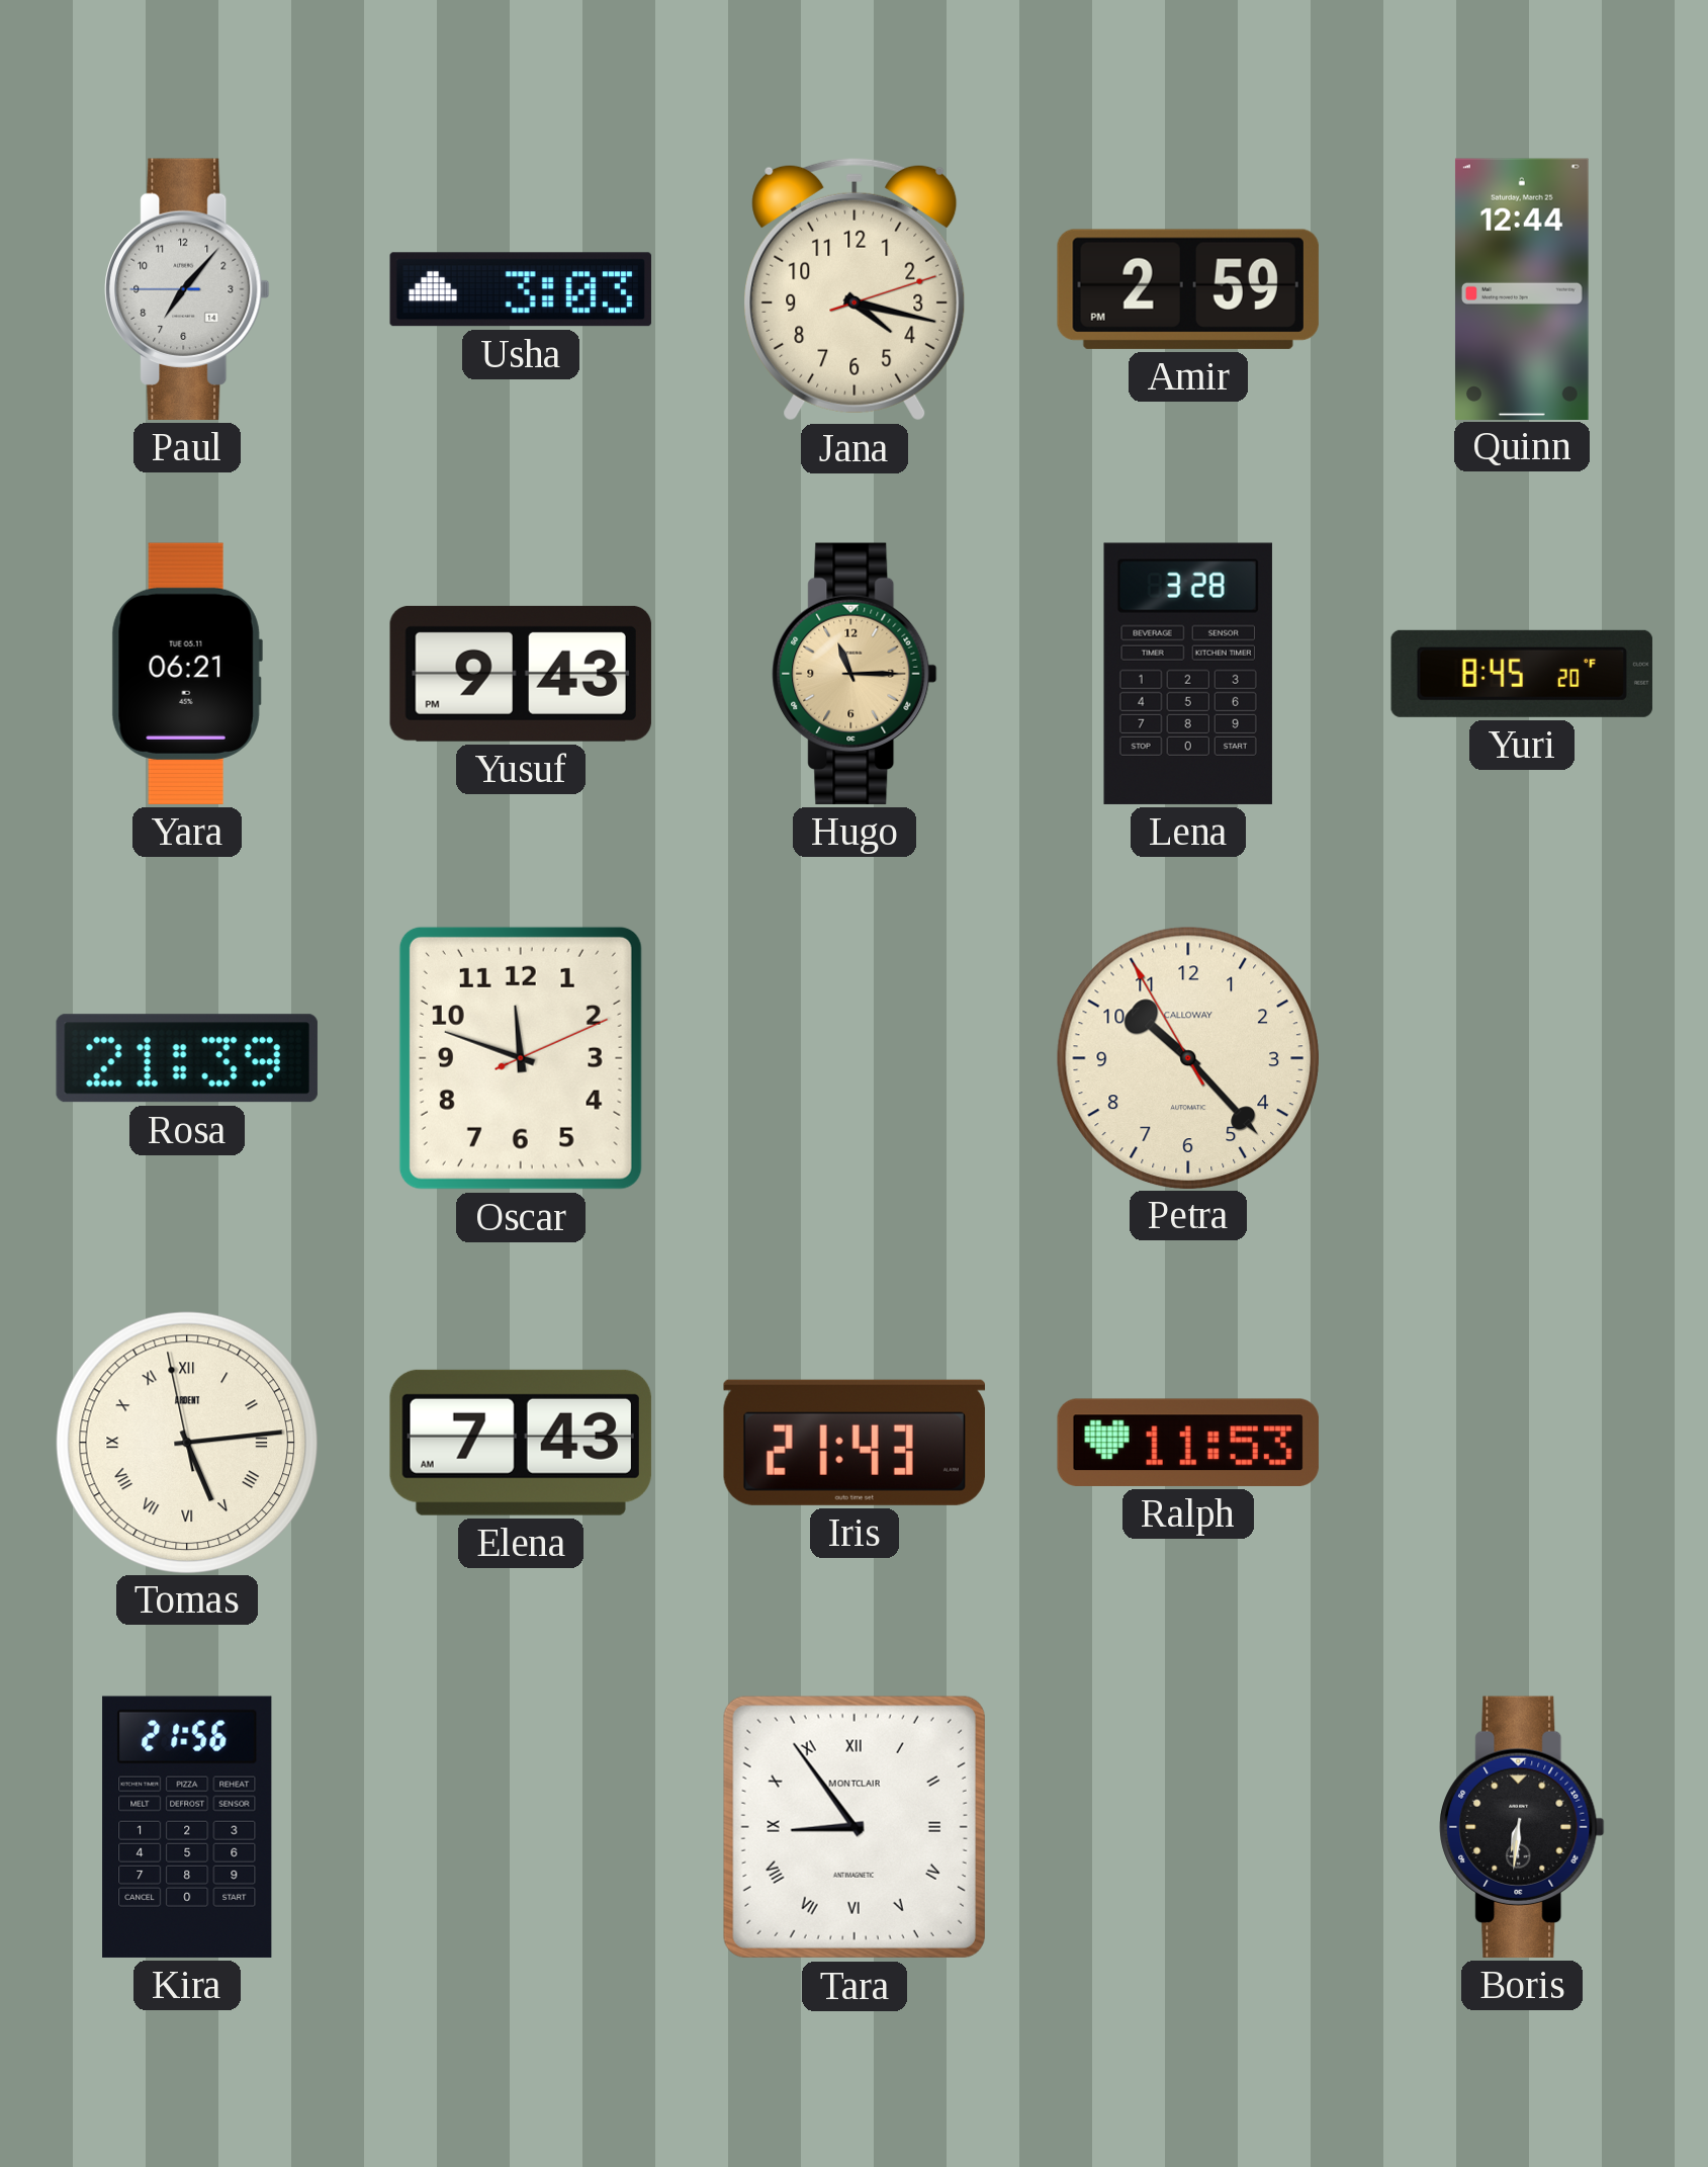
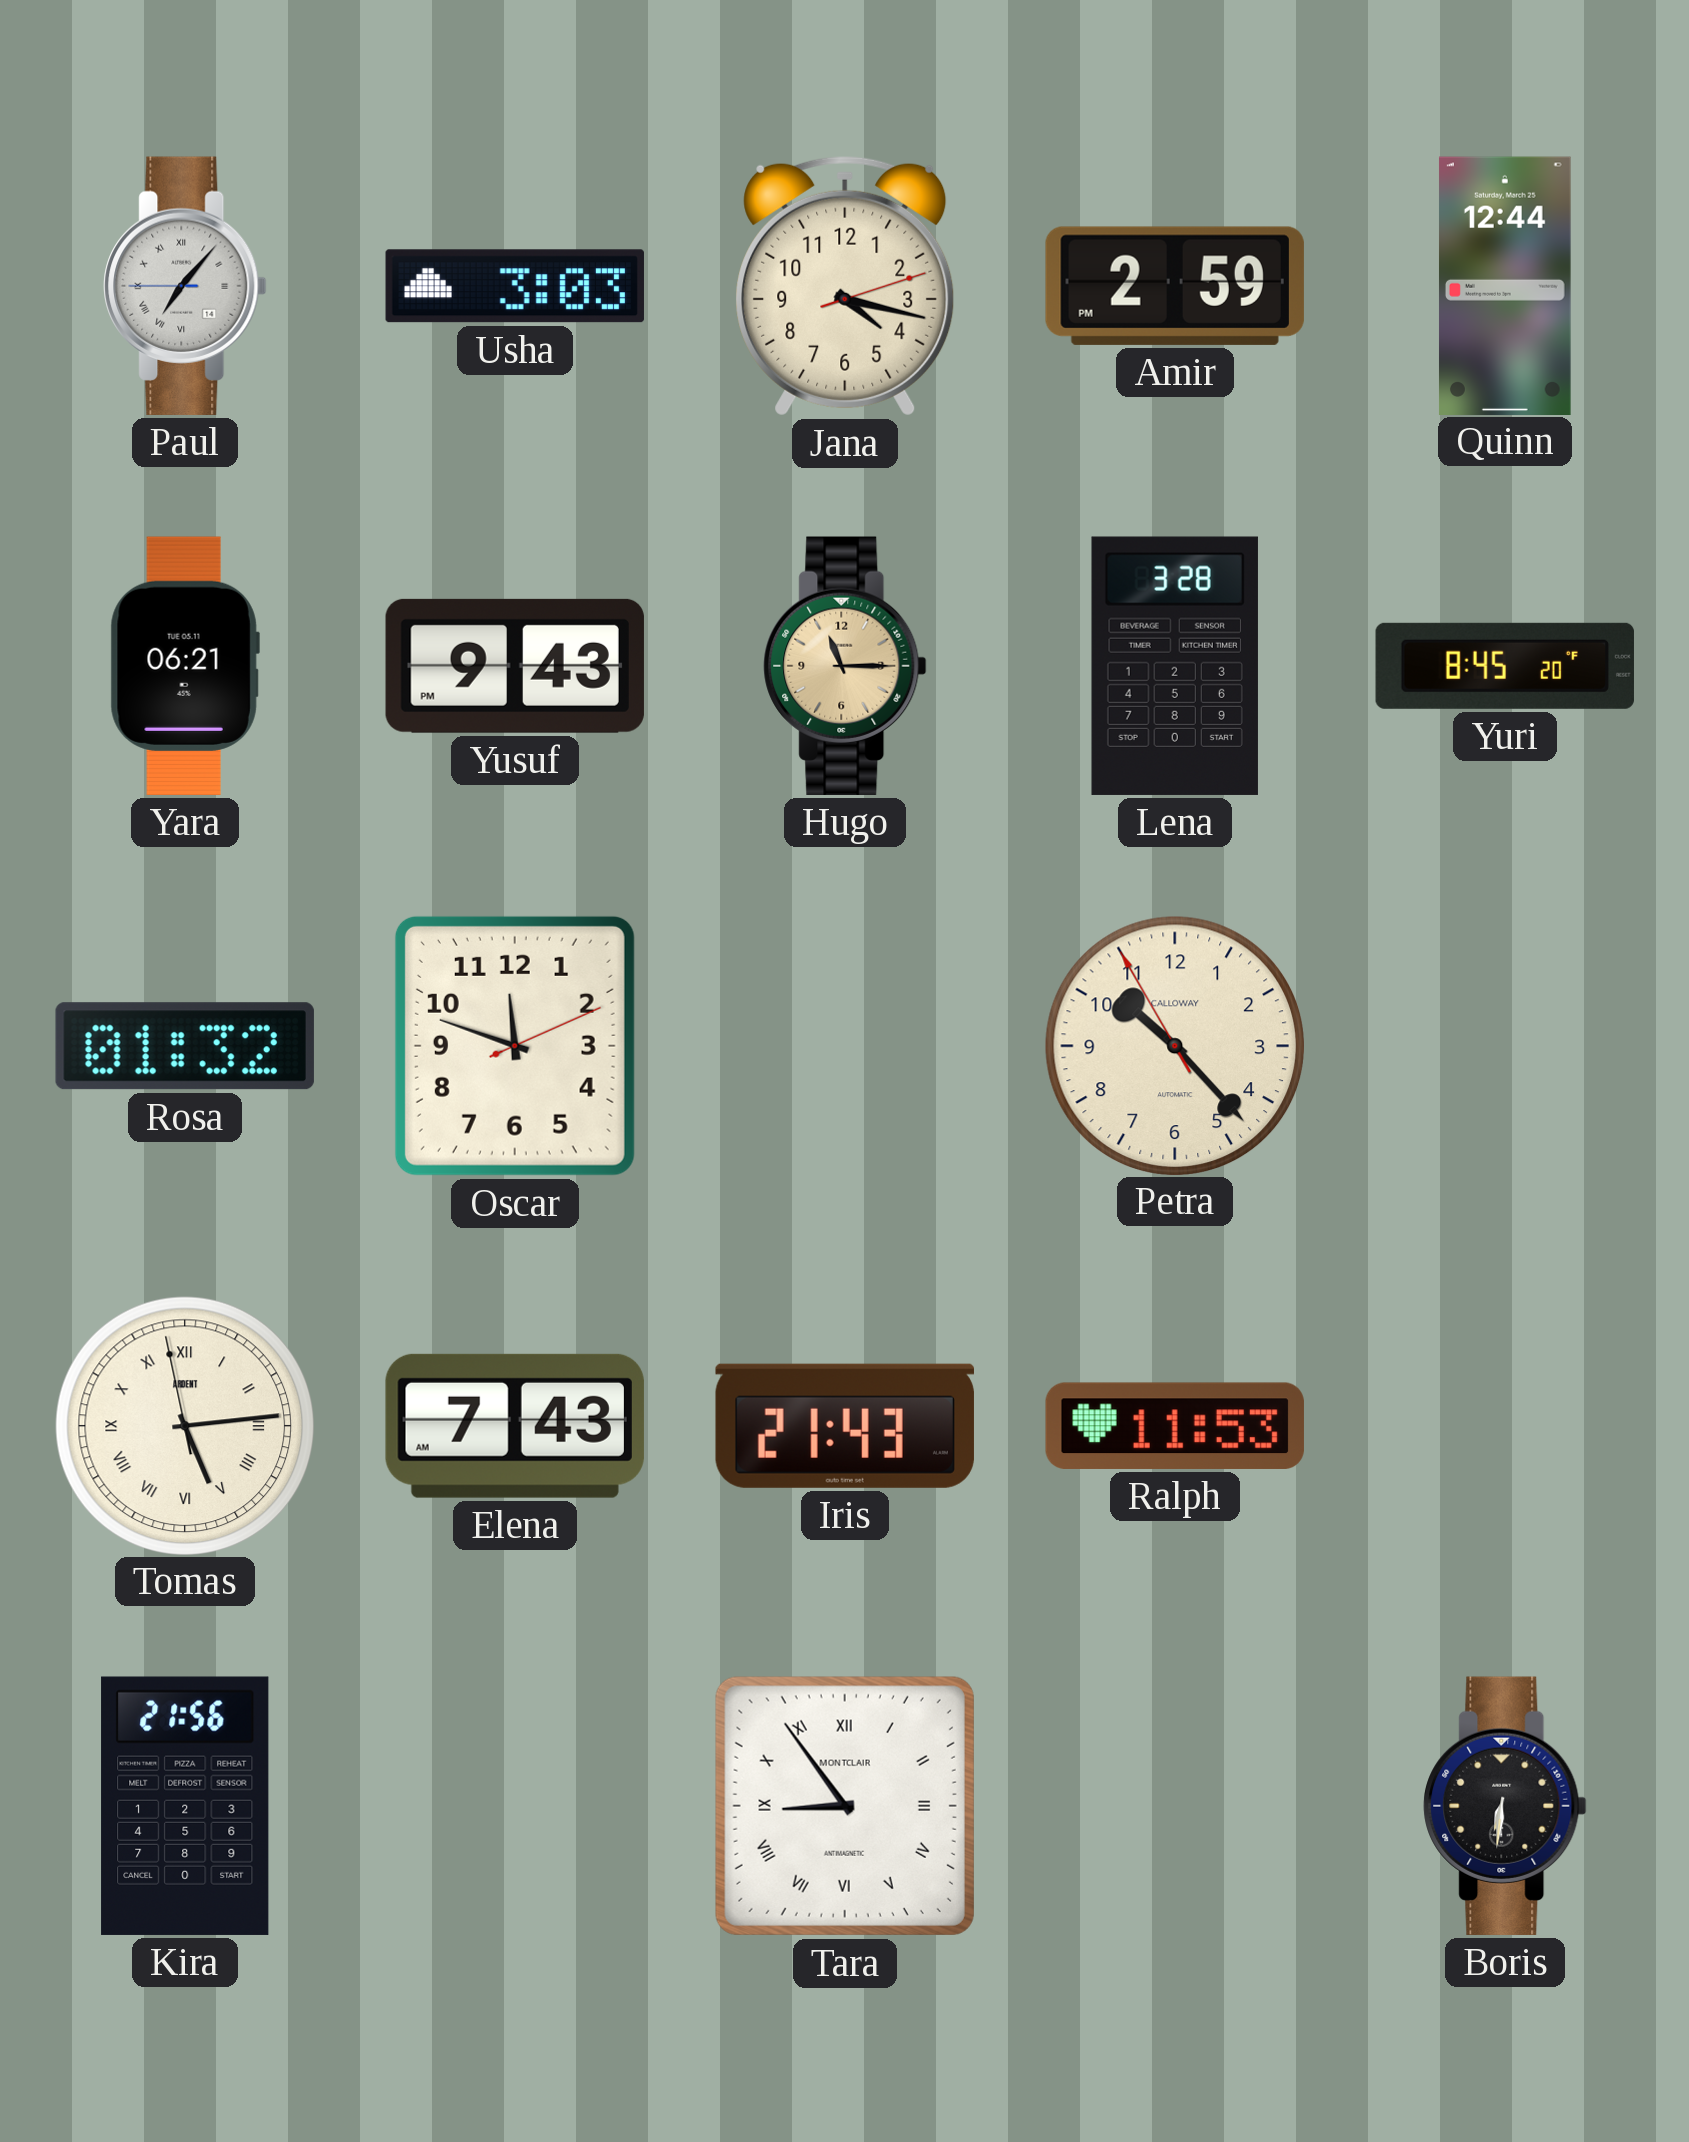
Paul numerals: Arabic -> Roman
Rosa: 21:39 -> 01:32
